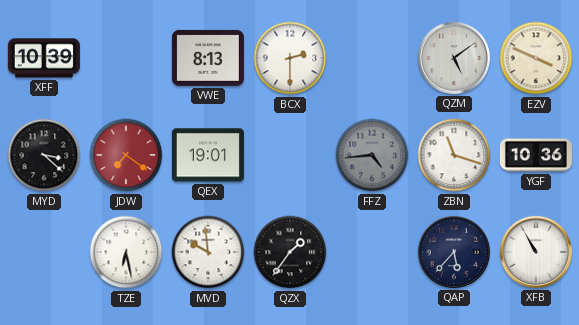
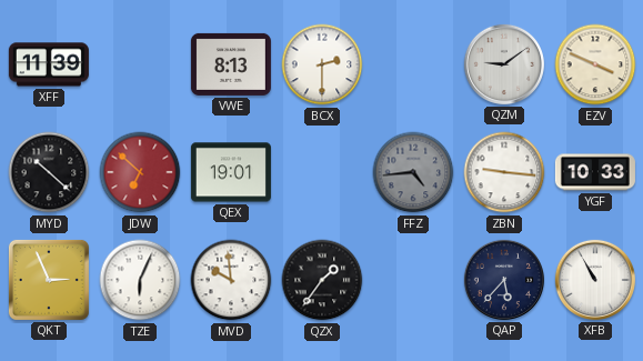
XFF: 10:39 -> 11:39
QZM: 5:09 -> 9:09
MYD: 3:22 -> 10:22
JDW: 7:21 -> 6:52
ZBN: 11:18 -> 9:16
YGF: 10:36 -> 10:33
QKT: none -> 2:56
TZE: 6:28 -> 6:04
